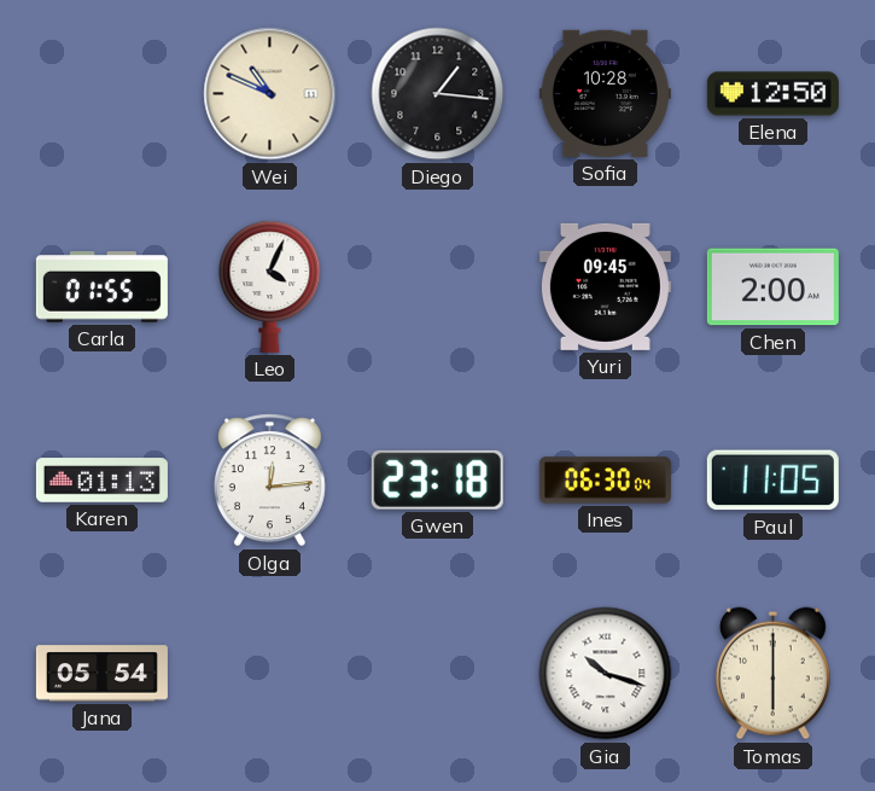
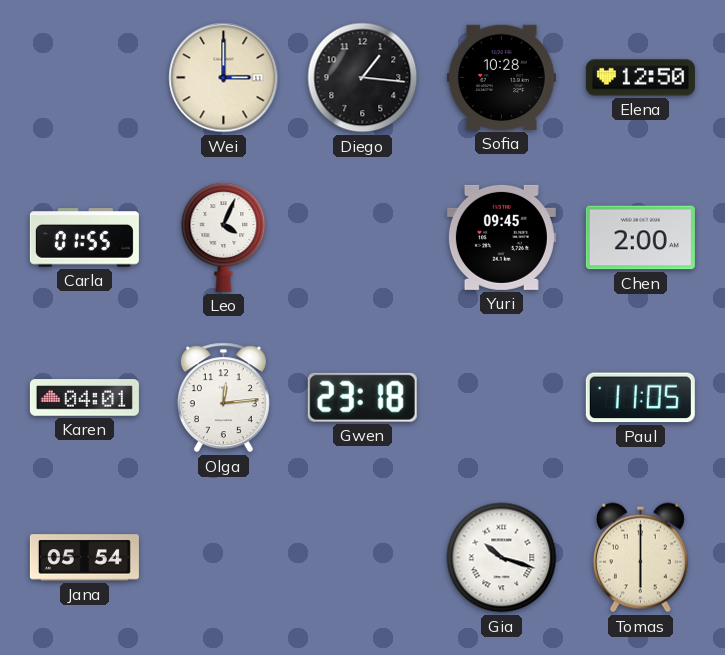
Wei: 10:49 -> 3:00
Karen: 01:13 -> 04:01
Ines: 06:30 -> none
